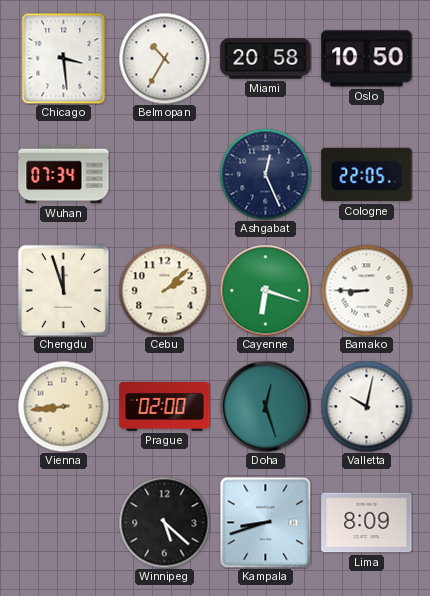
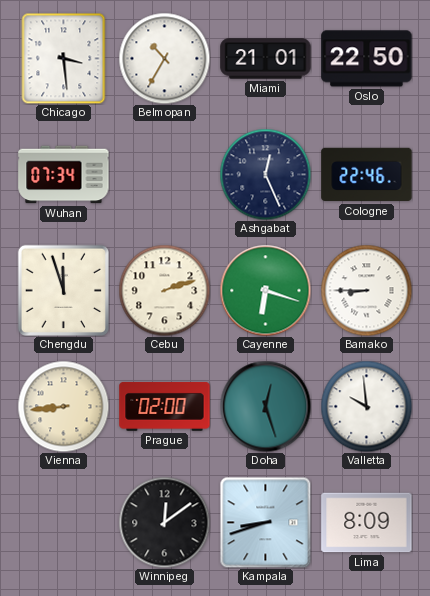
Miami: 20:58 -> 21:01
Oslo: 10:50 -> 22:50
Cologne: 22:05 -> 22:46
Cebu: 2:08 -> 2:12
Valletta: 10:02 -> 9:59
Winnipeg: 5:22 -> 12:09
